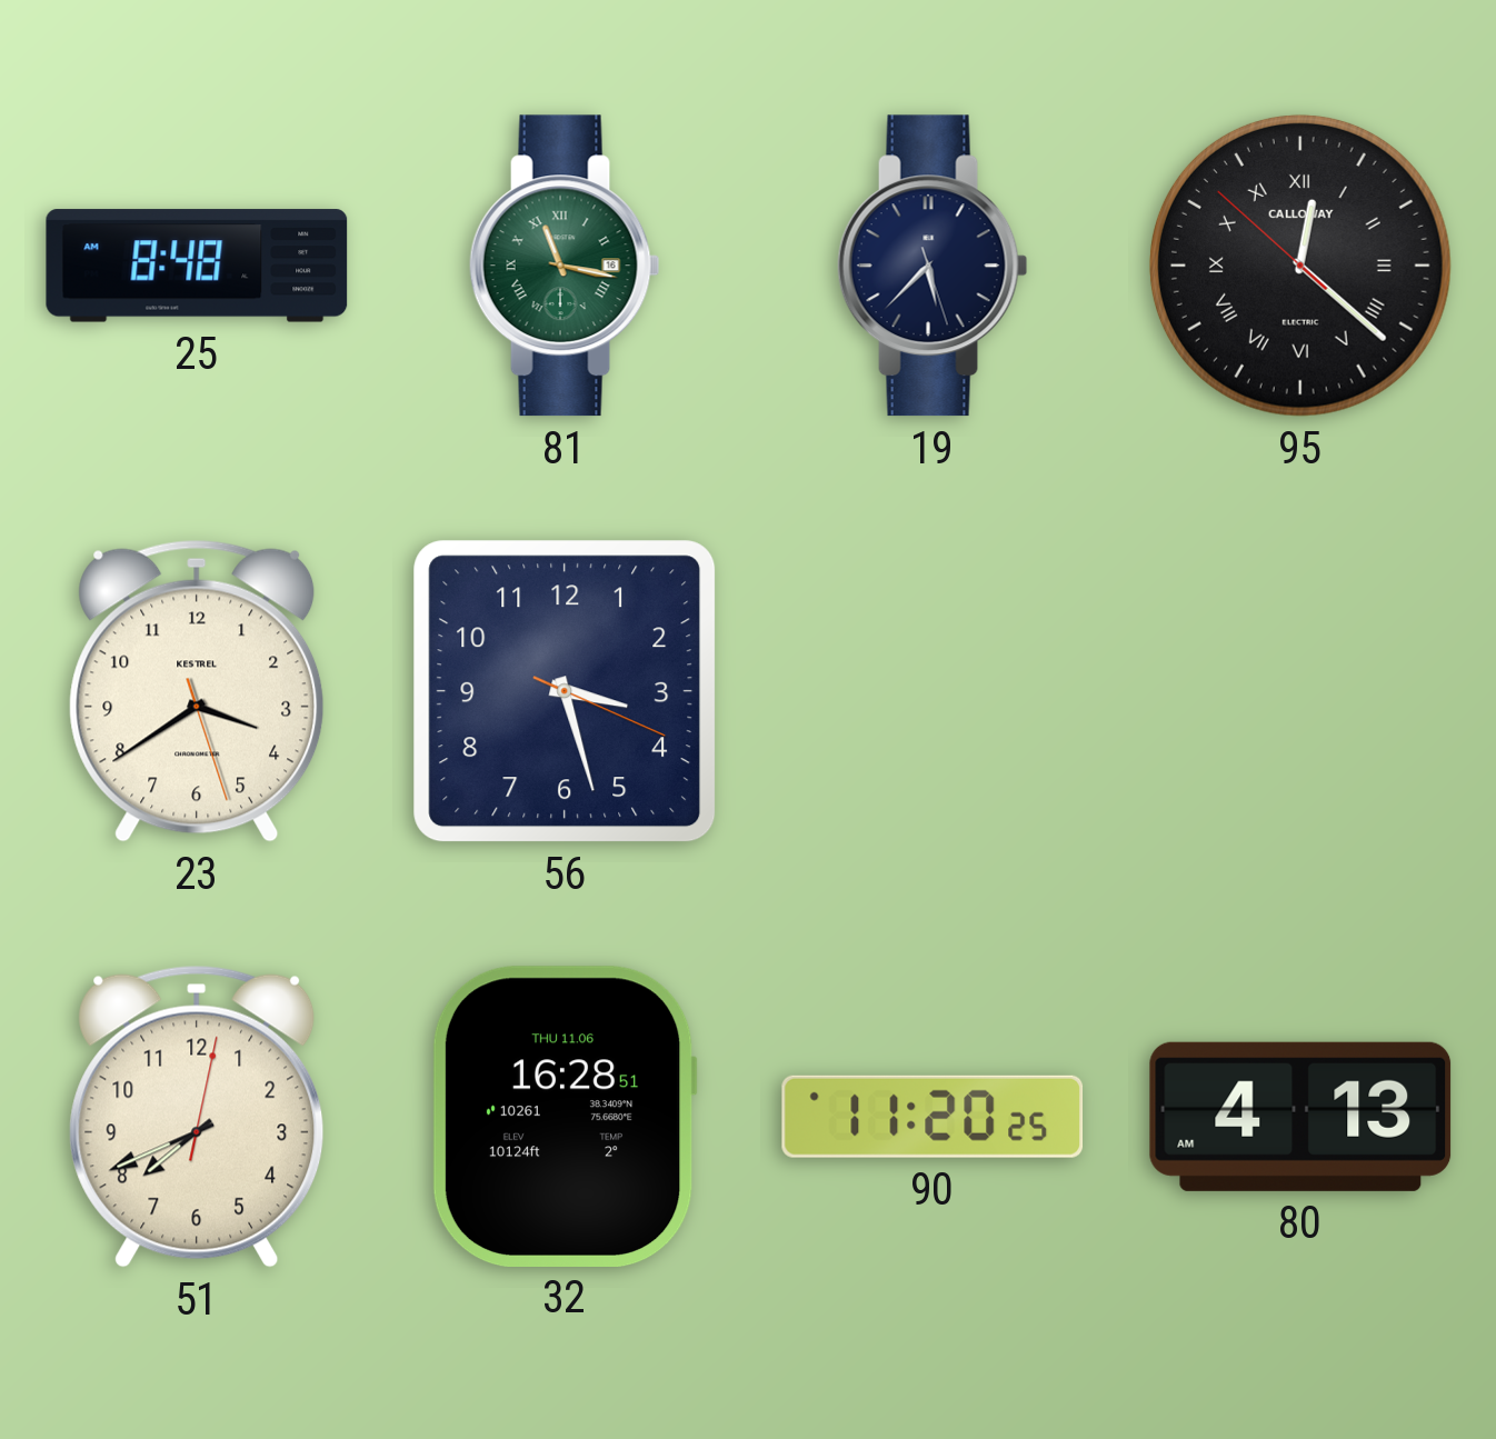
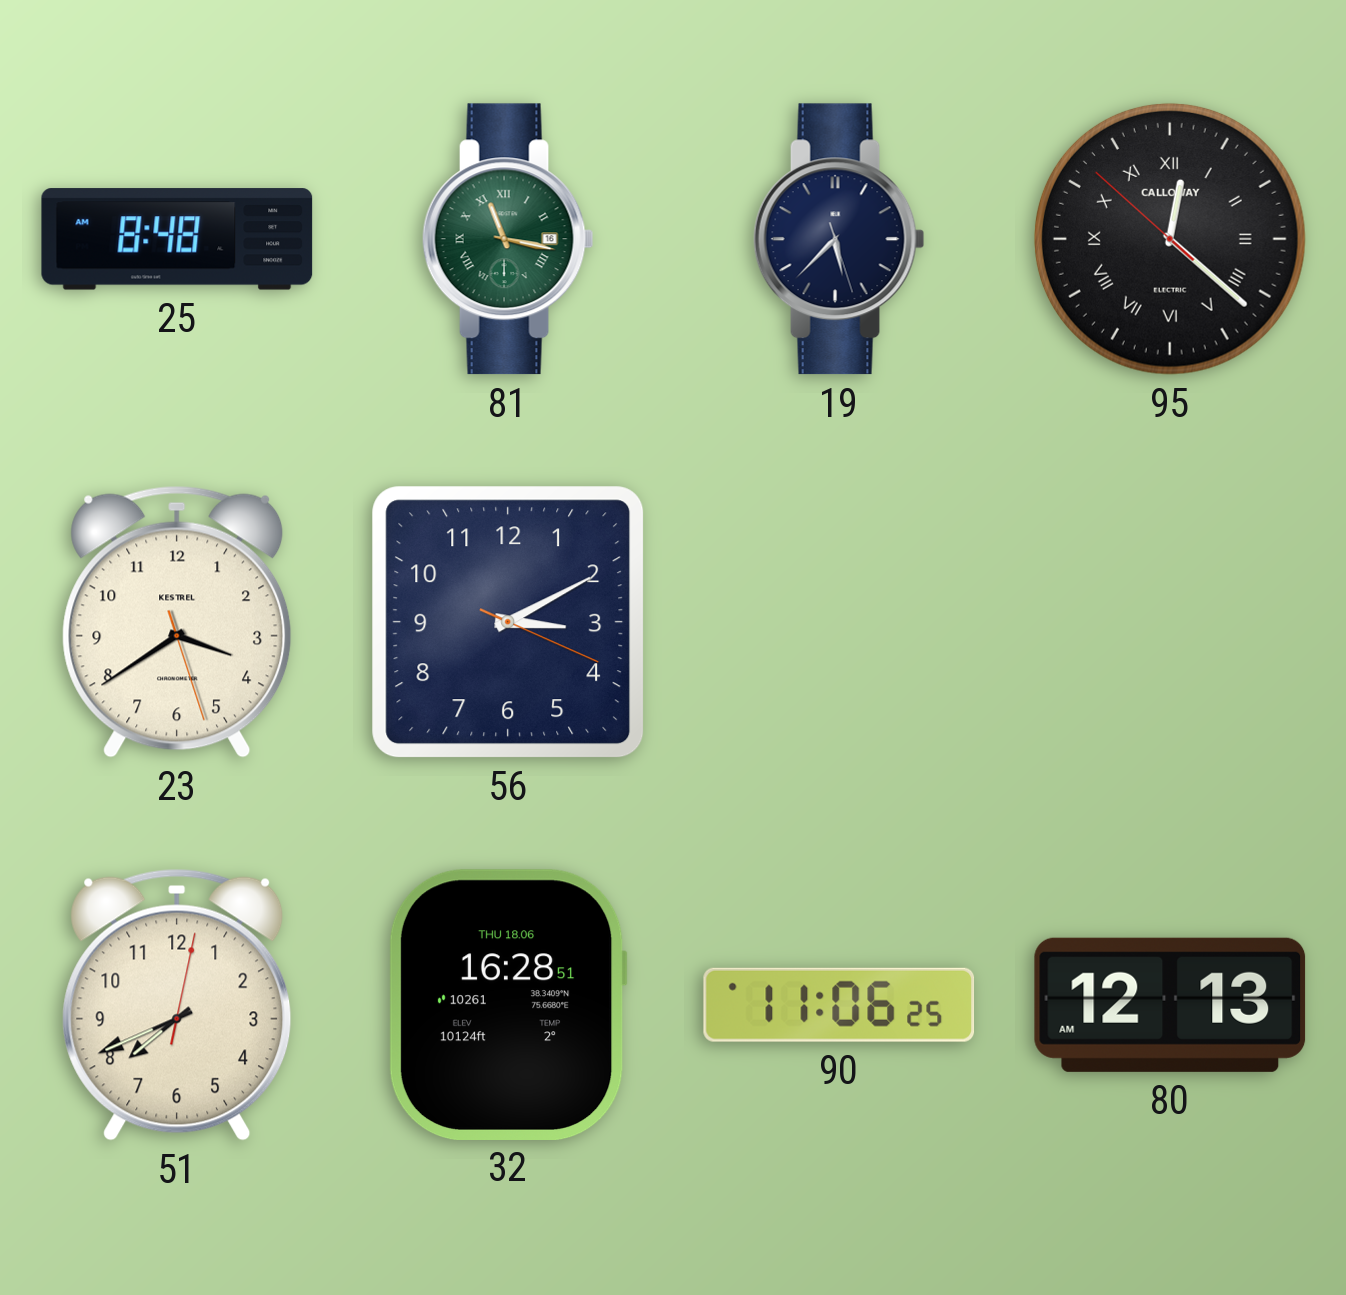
56: 3:27 -> 3:10
32 date: THU 11.06 -> THU 18.06
90: 11:20 -> 11:06
80: 4:13 -> 12:13
